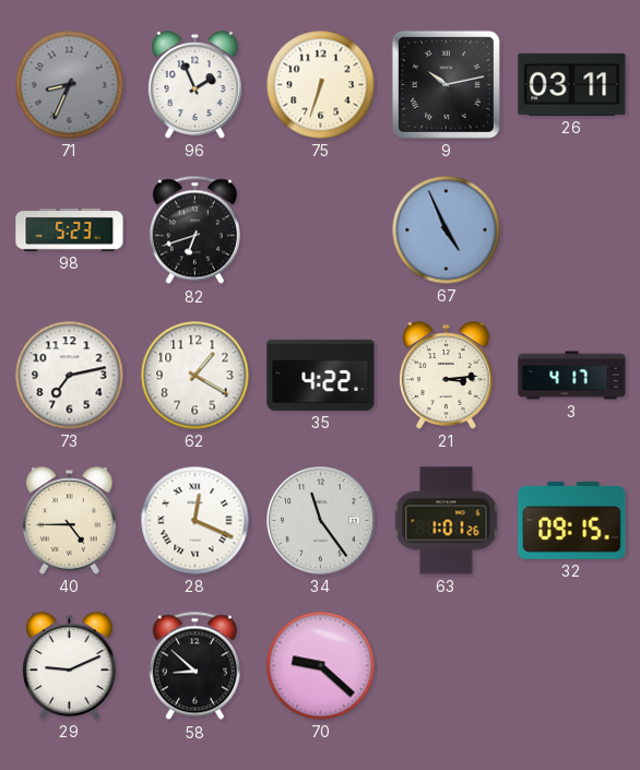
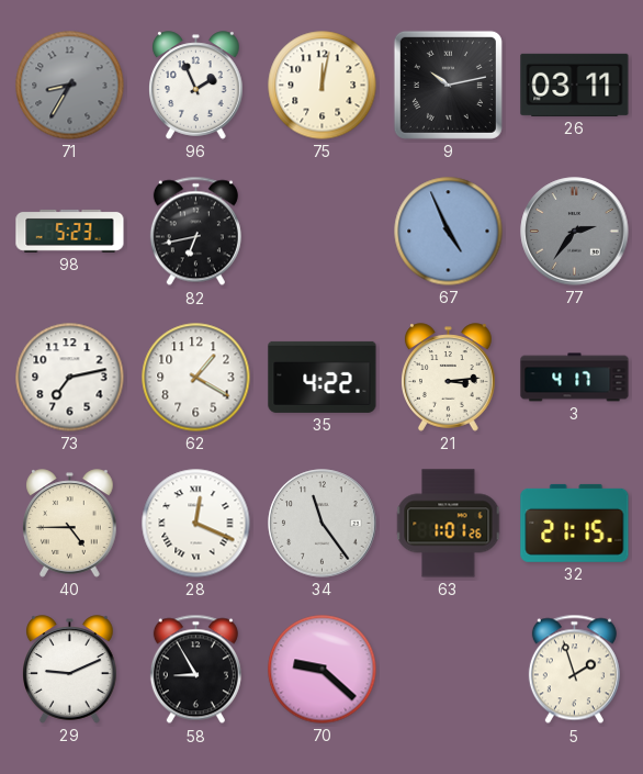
71: 8:34 -> 8:35
75: 6:33 -> 12:02
82: 6:42 -> 6:43
77: none -> 2:36
32: 09:15 -> 21:15
58: 8:52 -> 8:55
5: none -> 1:57
